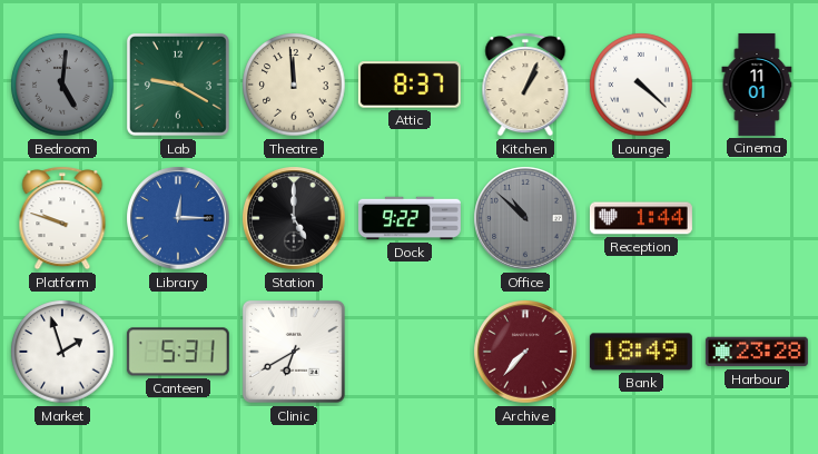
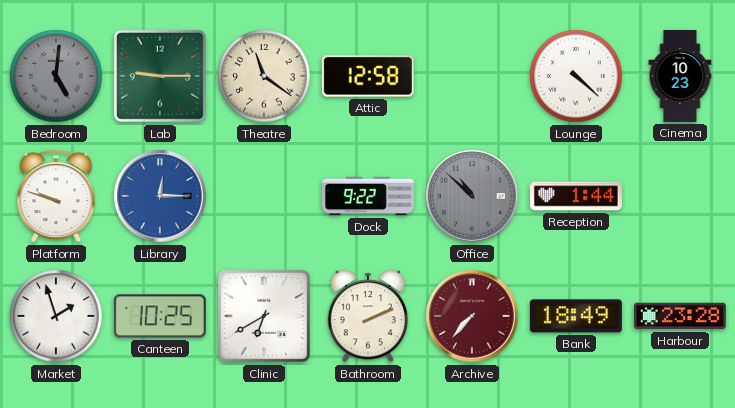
Lab: 9:20 -> 9:15
Theatre: 11:59 -> 11:21
Attic: 8:37 -> 12:58
Kitchen: 1:04 -> none
Cinema: 11:01 -> 10:23
Station: 5:00 -> none
Canteen: 5:31 -> 10:25
Bathroom: none -> 2:11
